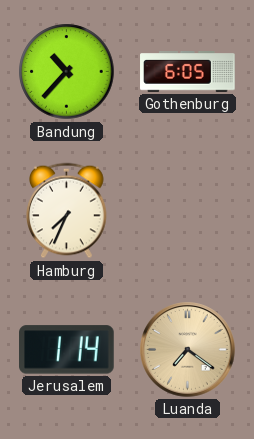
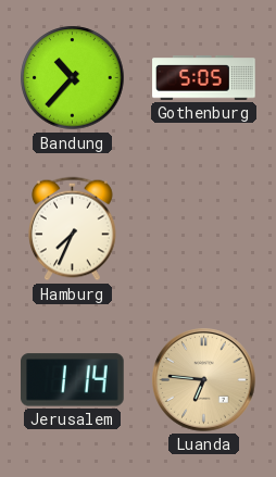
Gothenburg: 6:05 -> 5:05
Luanda: 7:21 -> 6:46
